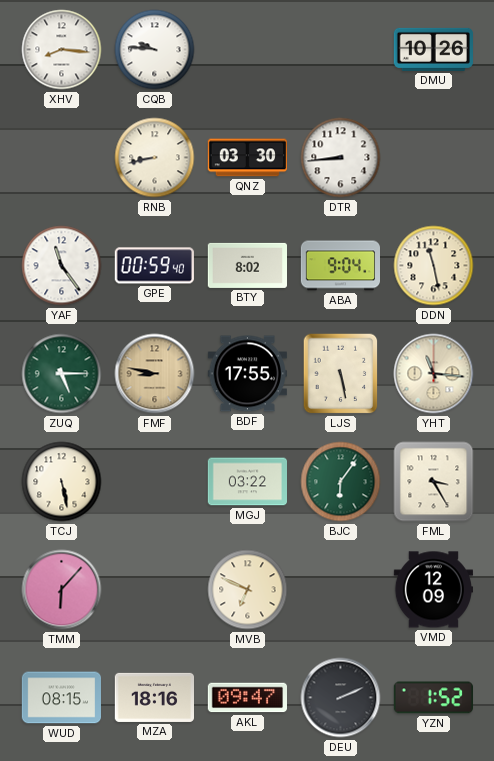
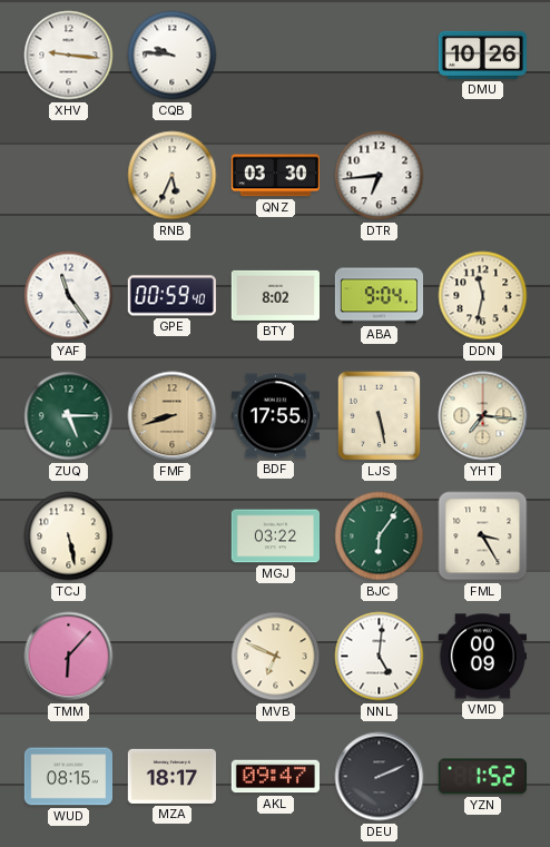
XHV: 8:16 -> 9:16
RNB: 8:43 -> 5:34
DTR: 8:44 -> 6:44
DDN: 11:28 -> 11:32
FMF: 8:47 -> 8:42
YHT: 11:16 -> 7:16
NNL: none -> 5:01
VMD: 12:09 -> 00:09
MZA: 18:16 -> 18:17
